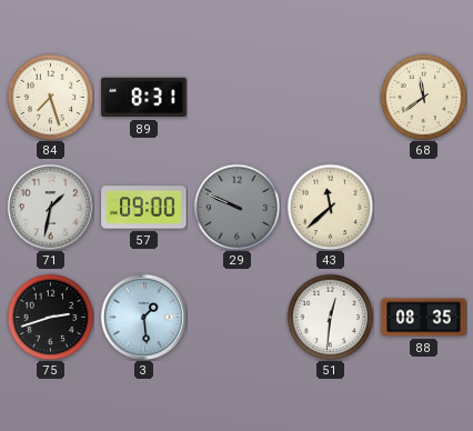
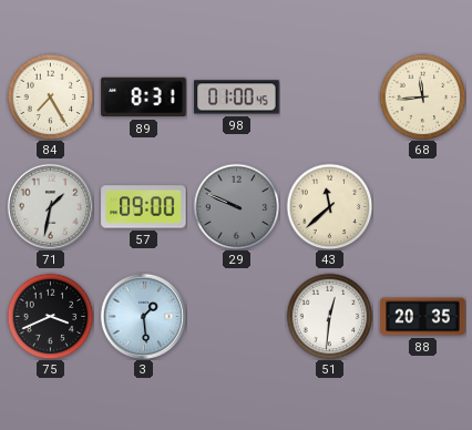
84: 7:27 -> 7:25
98: none -> 01:00
68: 11:39 -> 11:44
75: 2:42 -> 3:41
88: 08:35 -> 20:35
